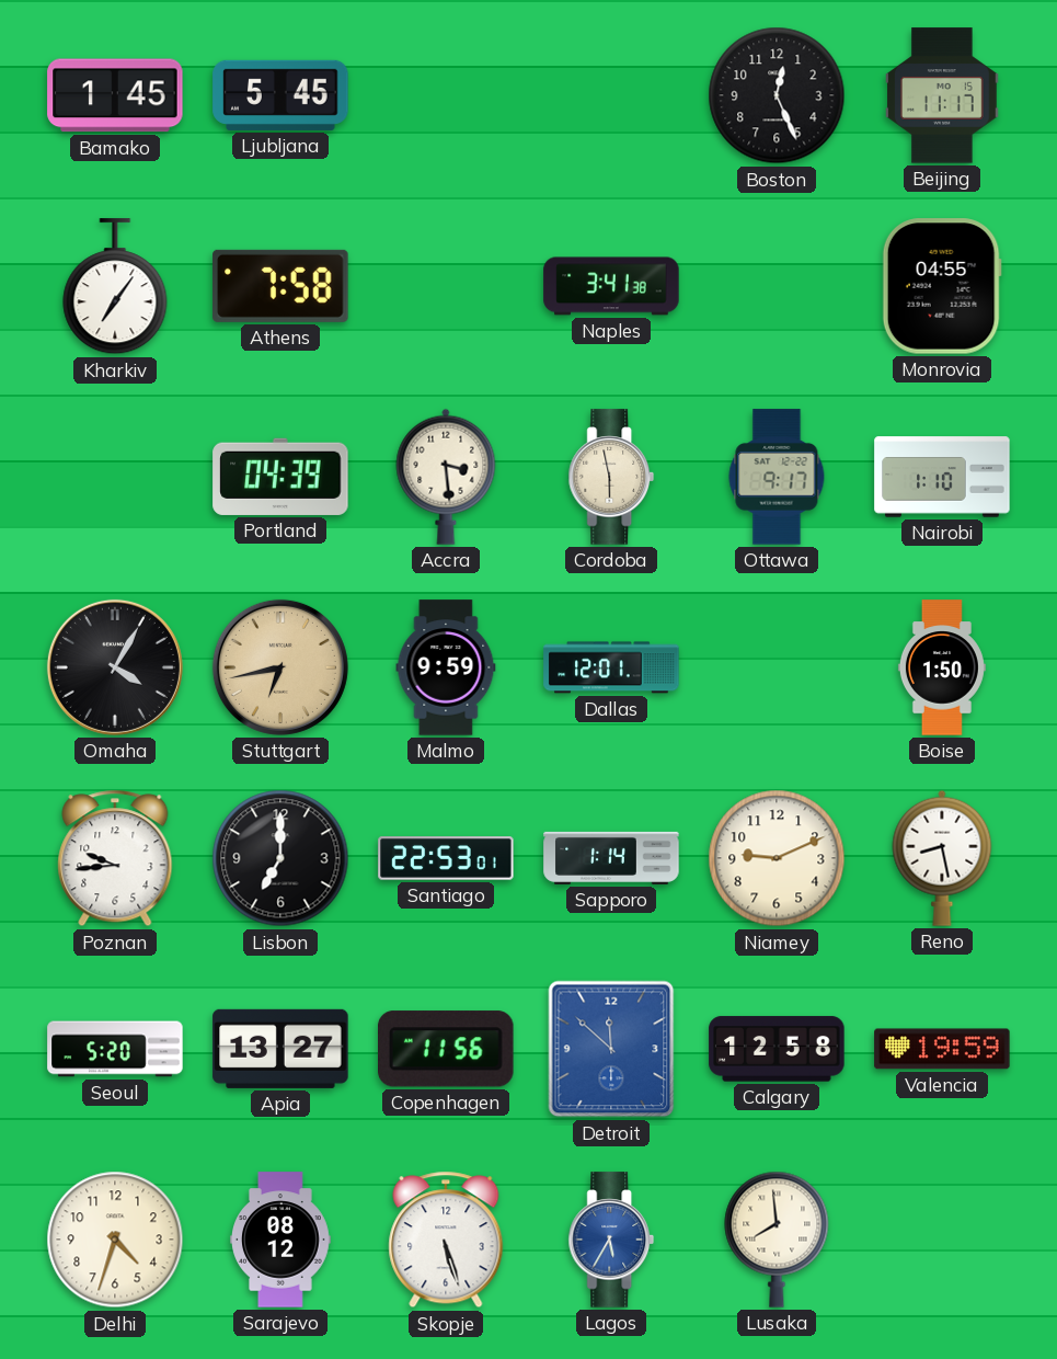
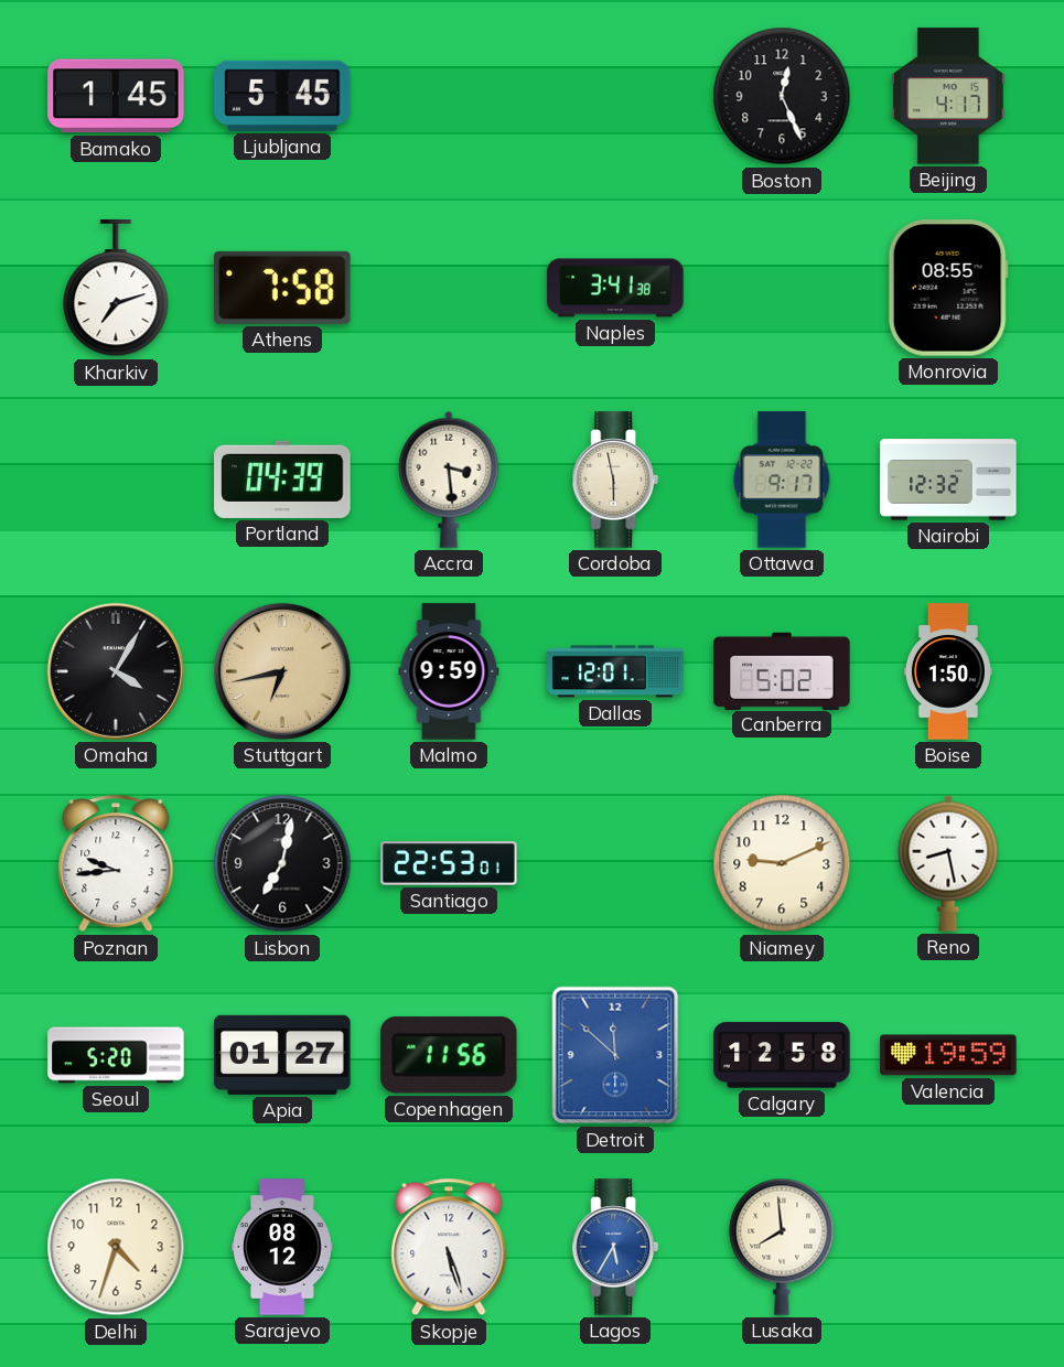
Beijing: 11:17 -> 4:17
Kharkiv: 7:06 -> 7:12
Monrovia: 04:55 -> 08:55
Nairobi: 1:10 -> 12:32
Canberra: none -> 5:02
Lisbon: 7:00 -> 7:02
Sapporo: 1:14 -> none
Apia: 13:27 -> 01:27
